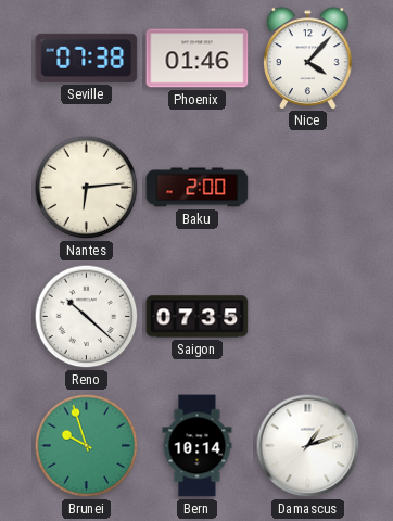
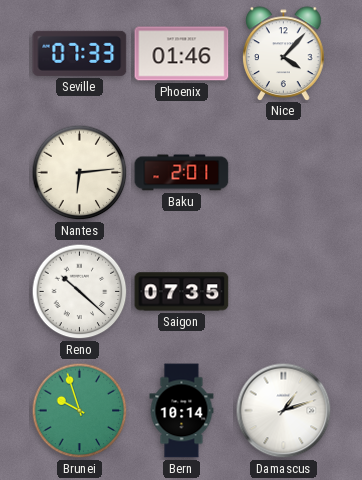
Seville: 07:38 -> 07:33
Baku: 2:00 -> 2:01
